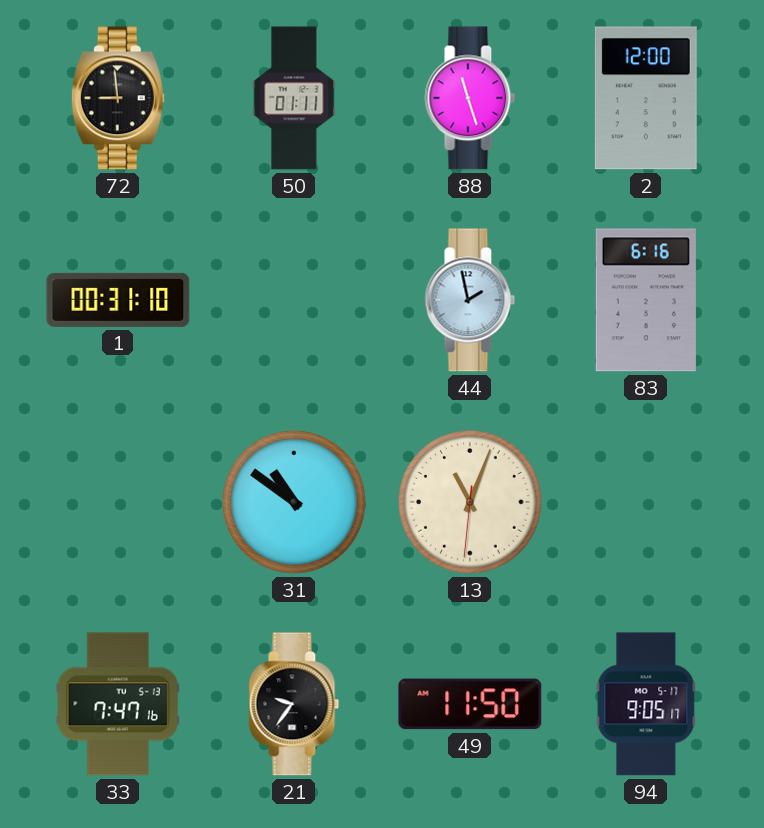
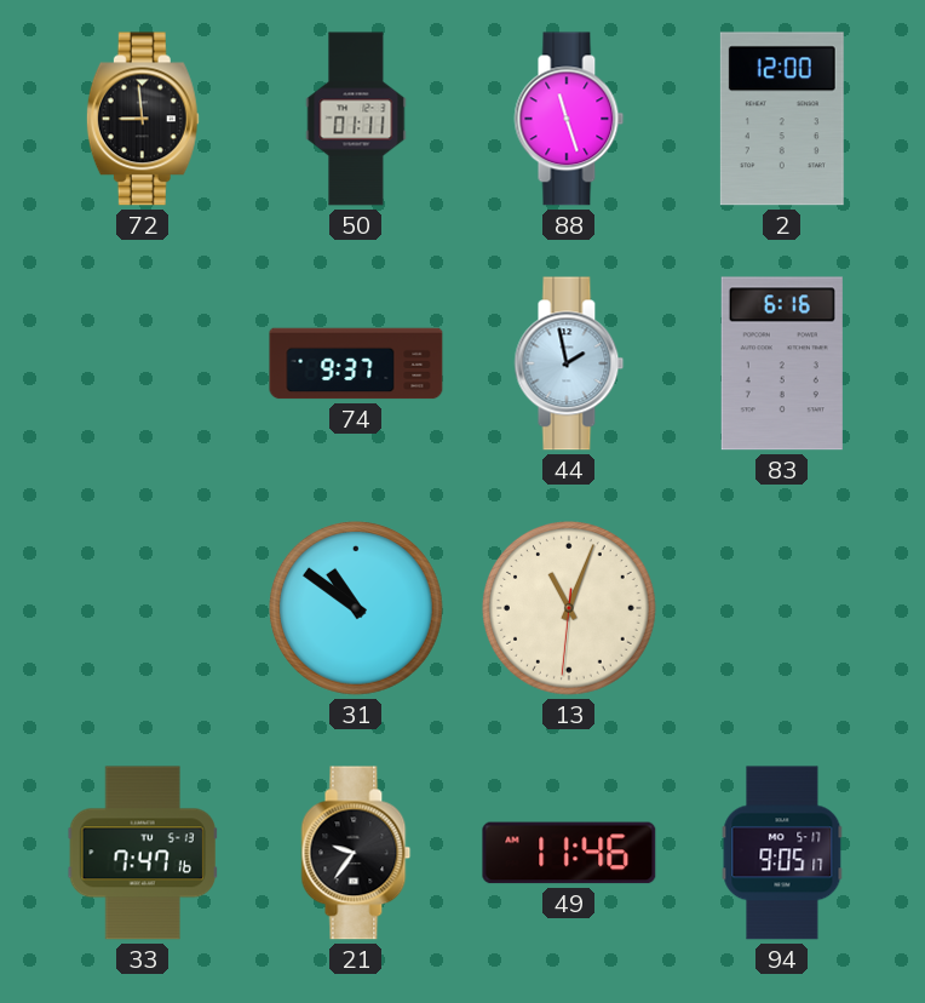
1: 00:31 -> none
74: none -> 9:37
49: 11:50 -> 11:46
